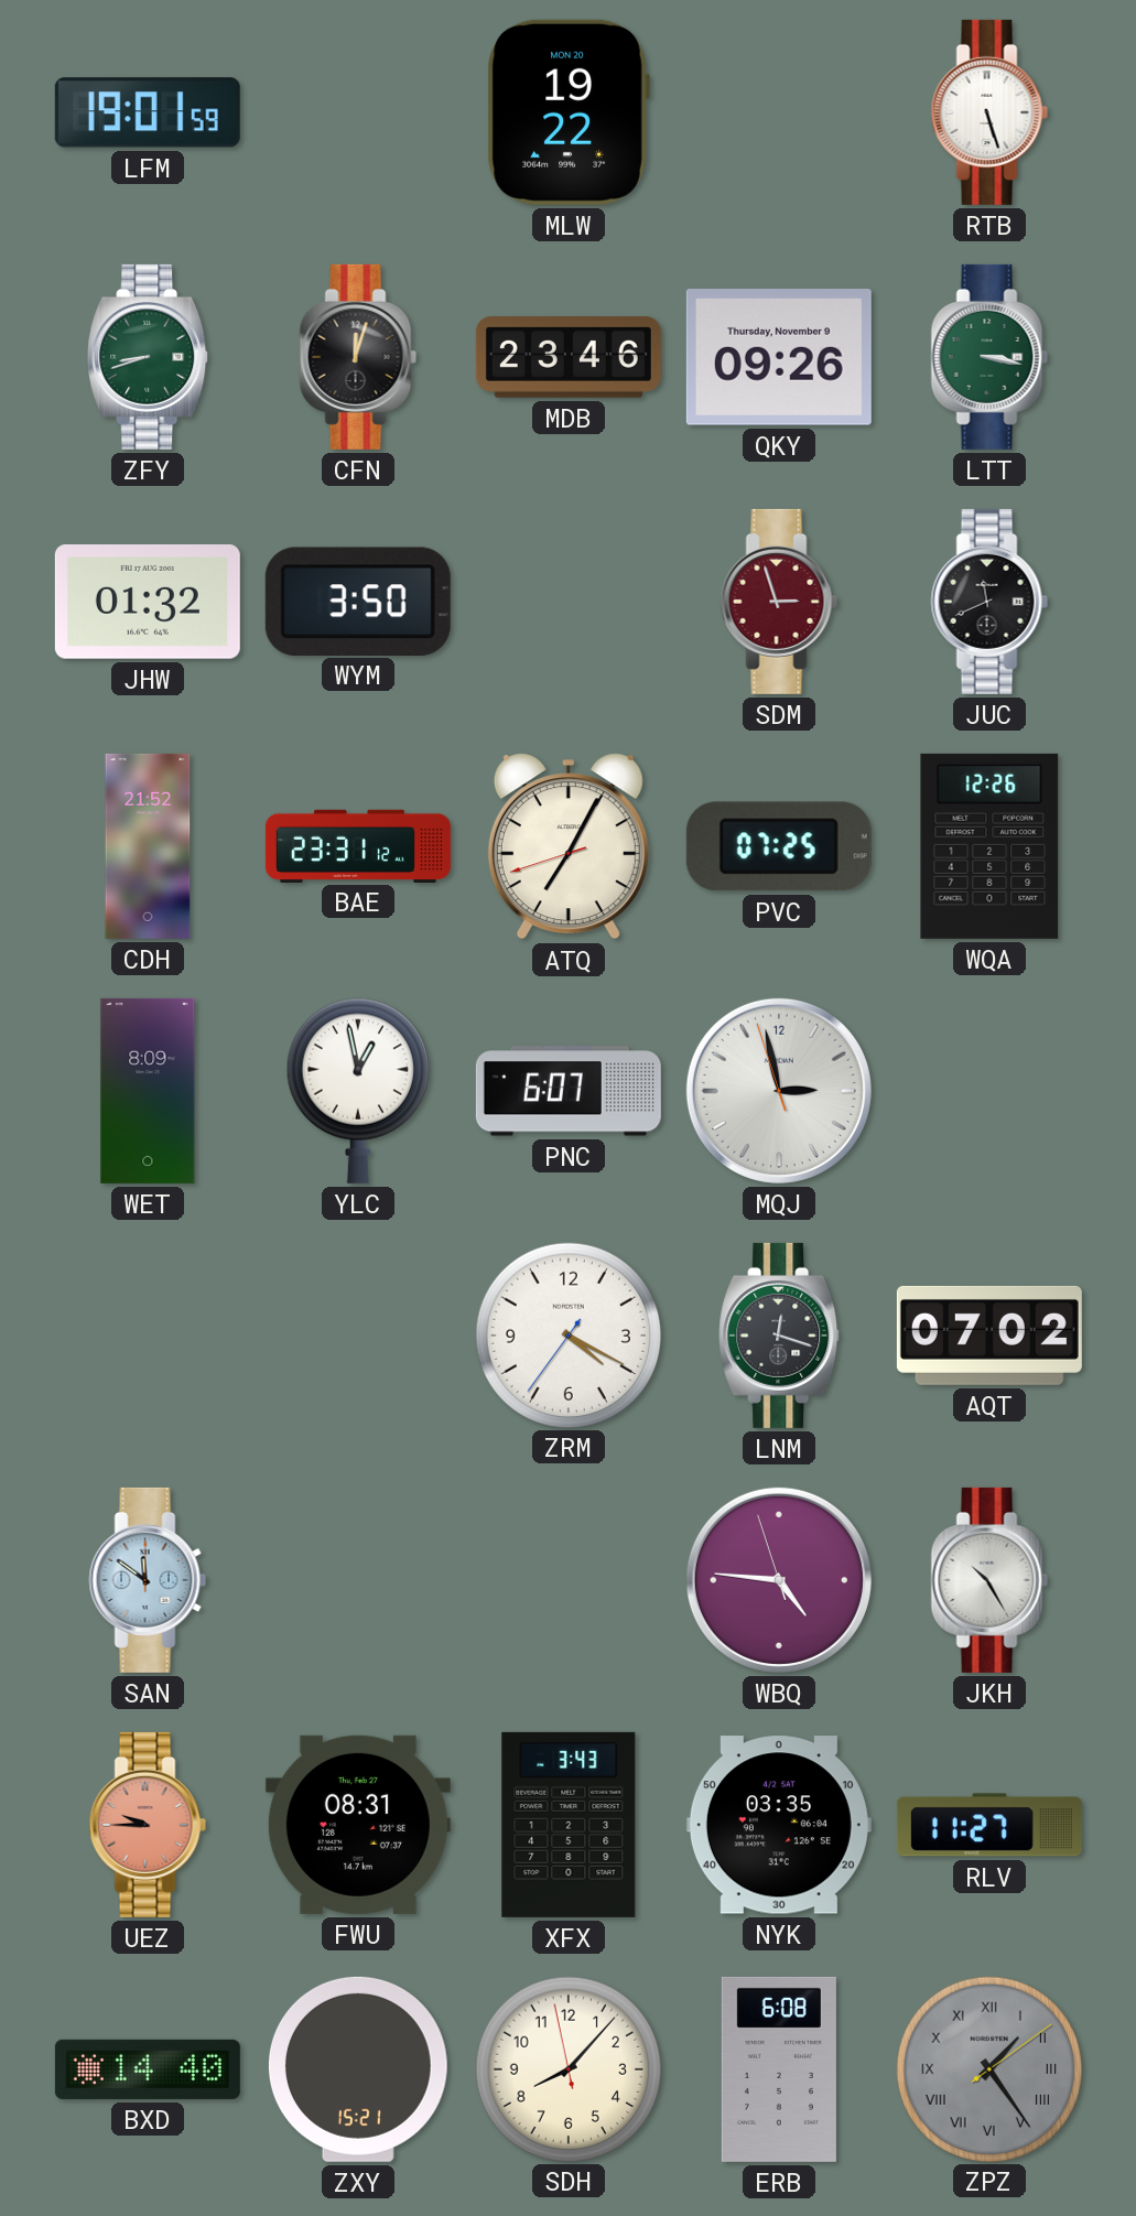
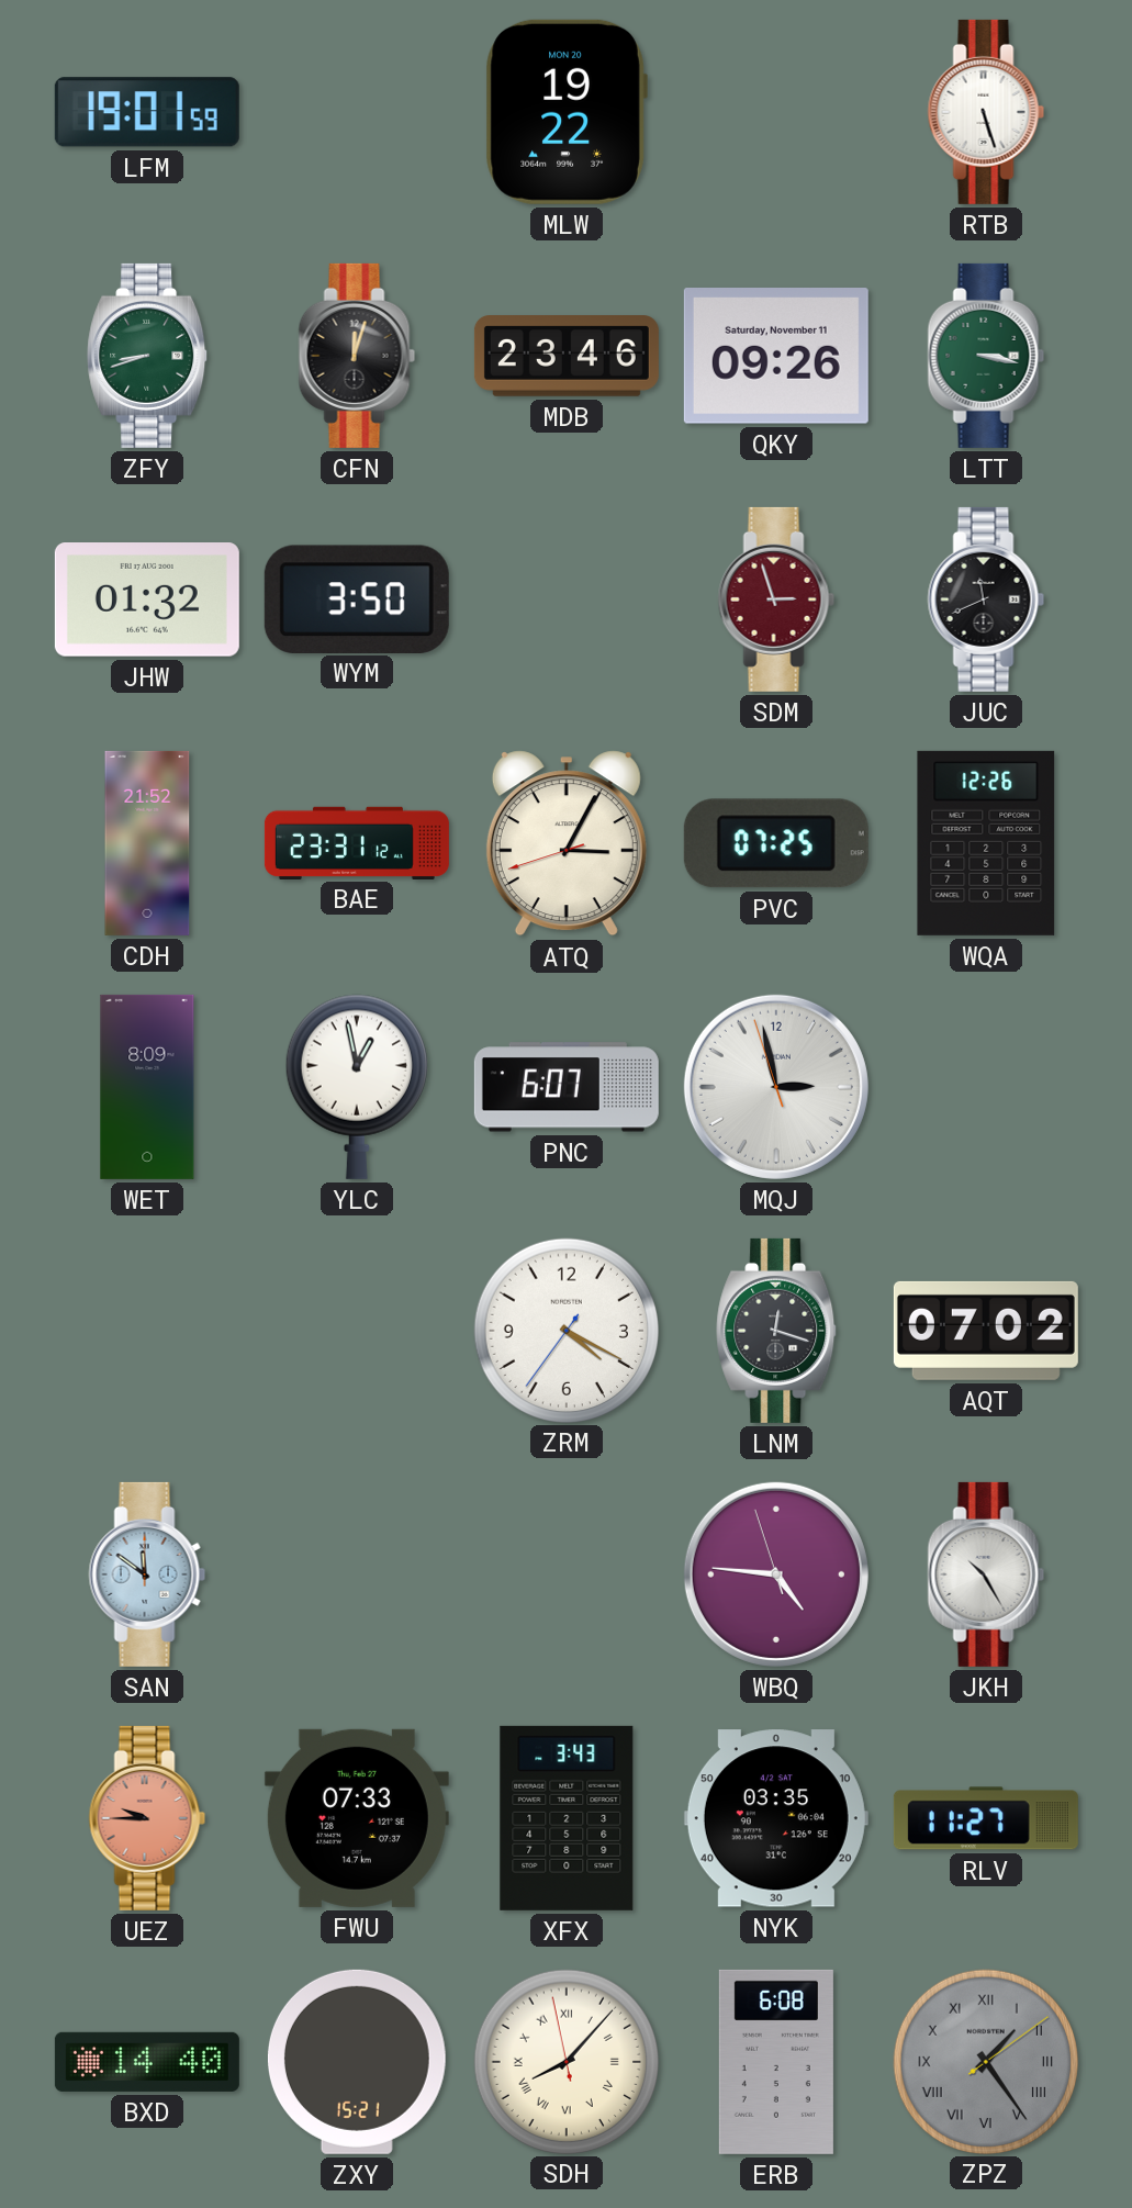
QKY date: Thursday, November 9 -> Saturday, November 11
ATQ: 7:04 -> 3:04
FWU: 08:31 -> 07:33
SDH numerals: Arabic -> Roman
